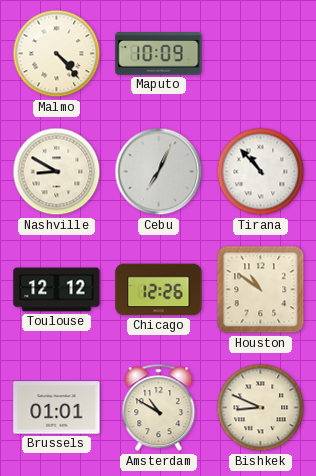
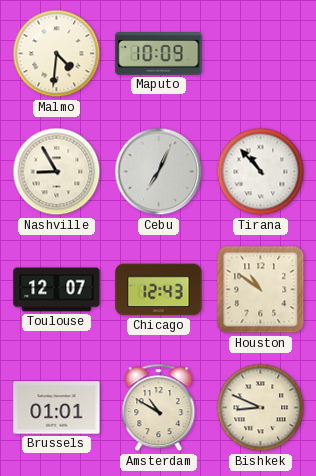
Malmo: 4:23 -> 4:31
Nashville: 8:50 -> 8:55
Toulouse: 12:12 -> 12:07
Chicago: 12:26 -> 12:43
